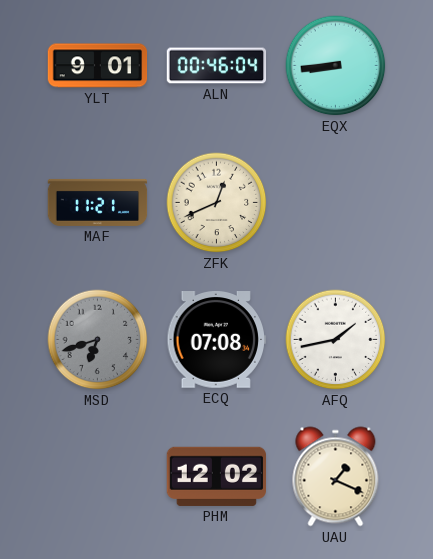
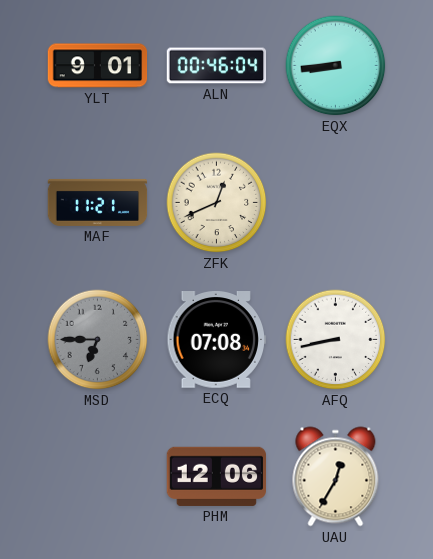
MSD: 6:42 -> 6:45
AFQ: 1:43 -> 8:43
PHM: 12:02 -> 12:06
UAU: 1:19 -> 12:35
